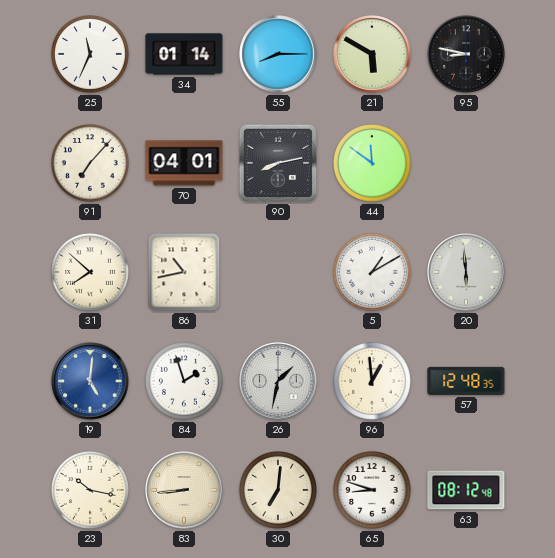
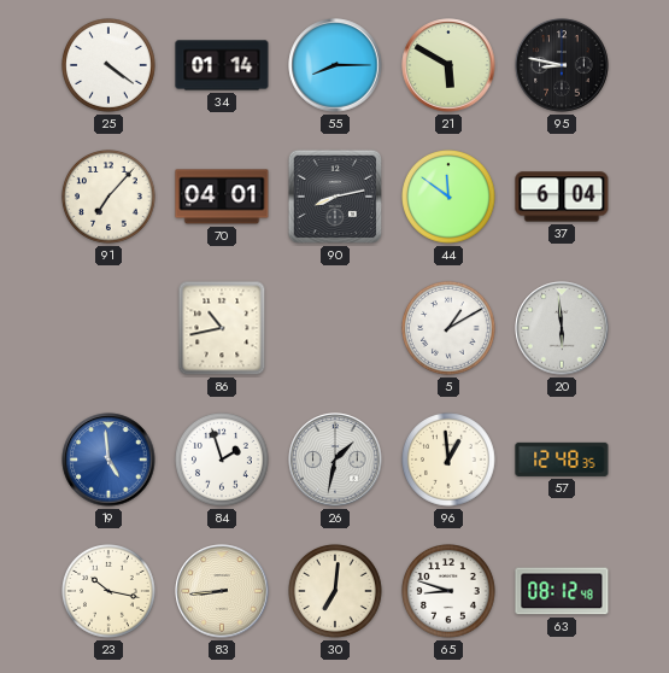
25: 11:34 -> 4:21
37: none -> 6:04
31: 7:52 -> none
19: 5:01 -> 4:59
